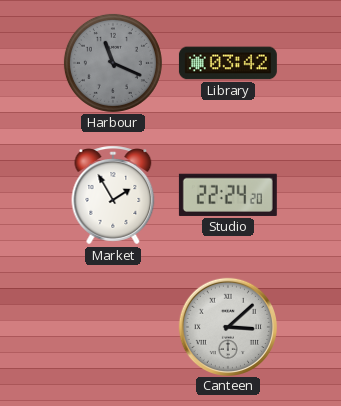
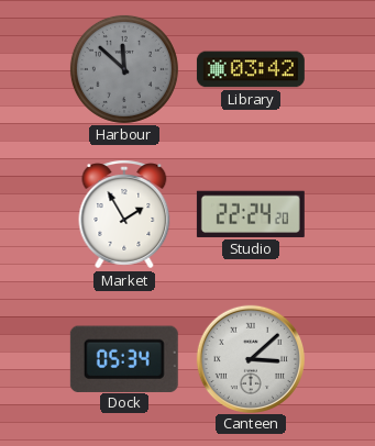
Harbour: 11:19 -> 11:52
Dock: none -> 05:34
